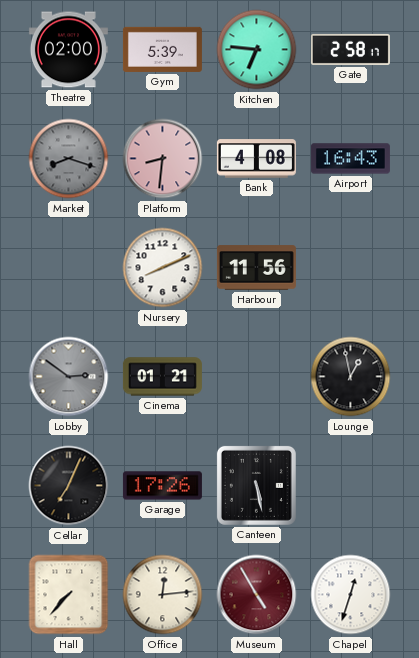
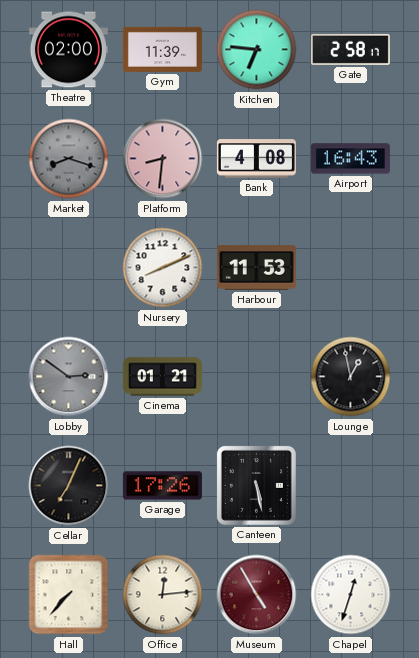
Gym: 5:39 -> 11:39
Harbour: 11:56 -> 11:53
